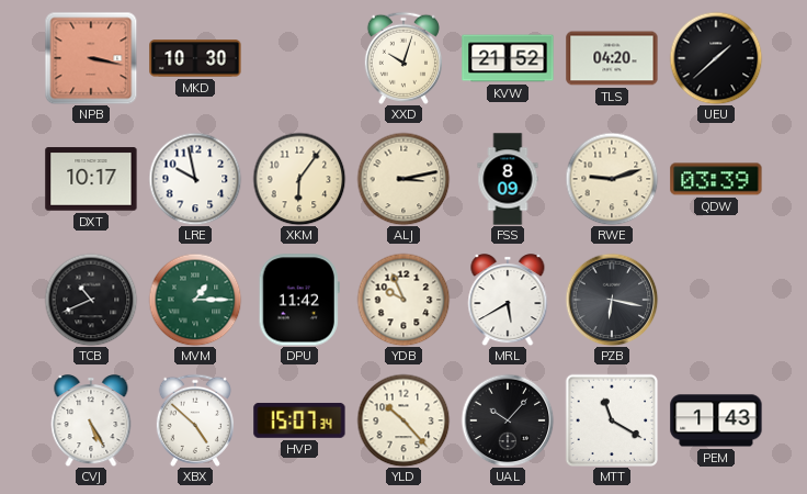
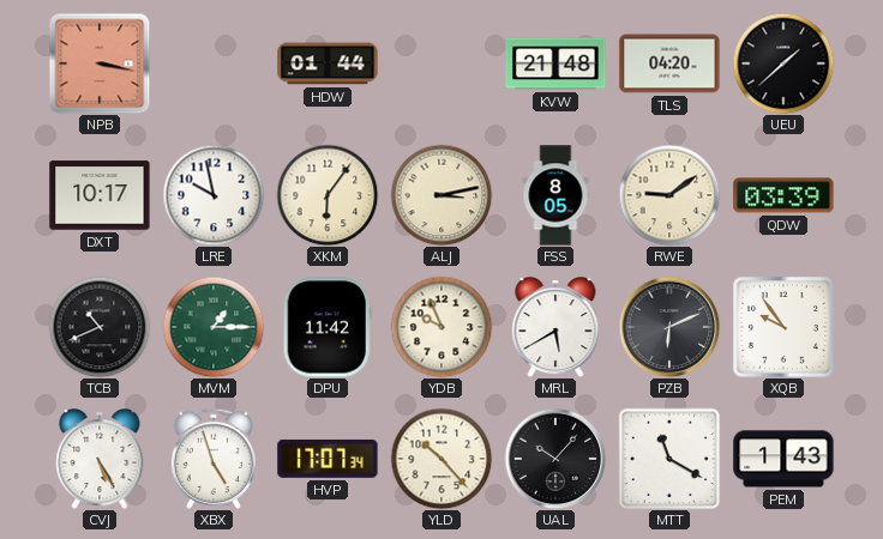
MKD: 10:30 -> none
HDW: none -> 01:44
XXD: 10:03 -> none
KVW: 21:52 -> 21:48
FSS: 8:09 -> 8:05
RWE: 9:12 -> 9:09
PZB: 6:17 -> 6:11
XQB: none -> 9:54
XBX: 4:52 -> 4:57
HVP: 15:07 -> 17:07
